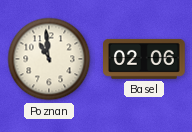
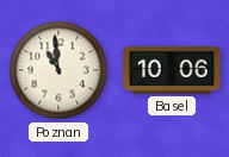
Basel: 02:06 -> 10:06
